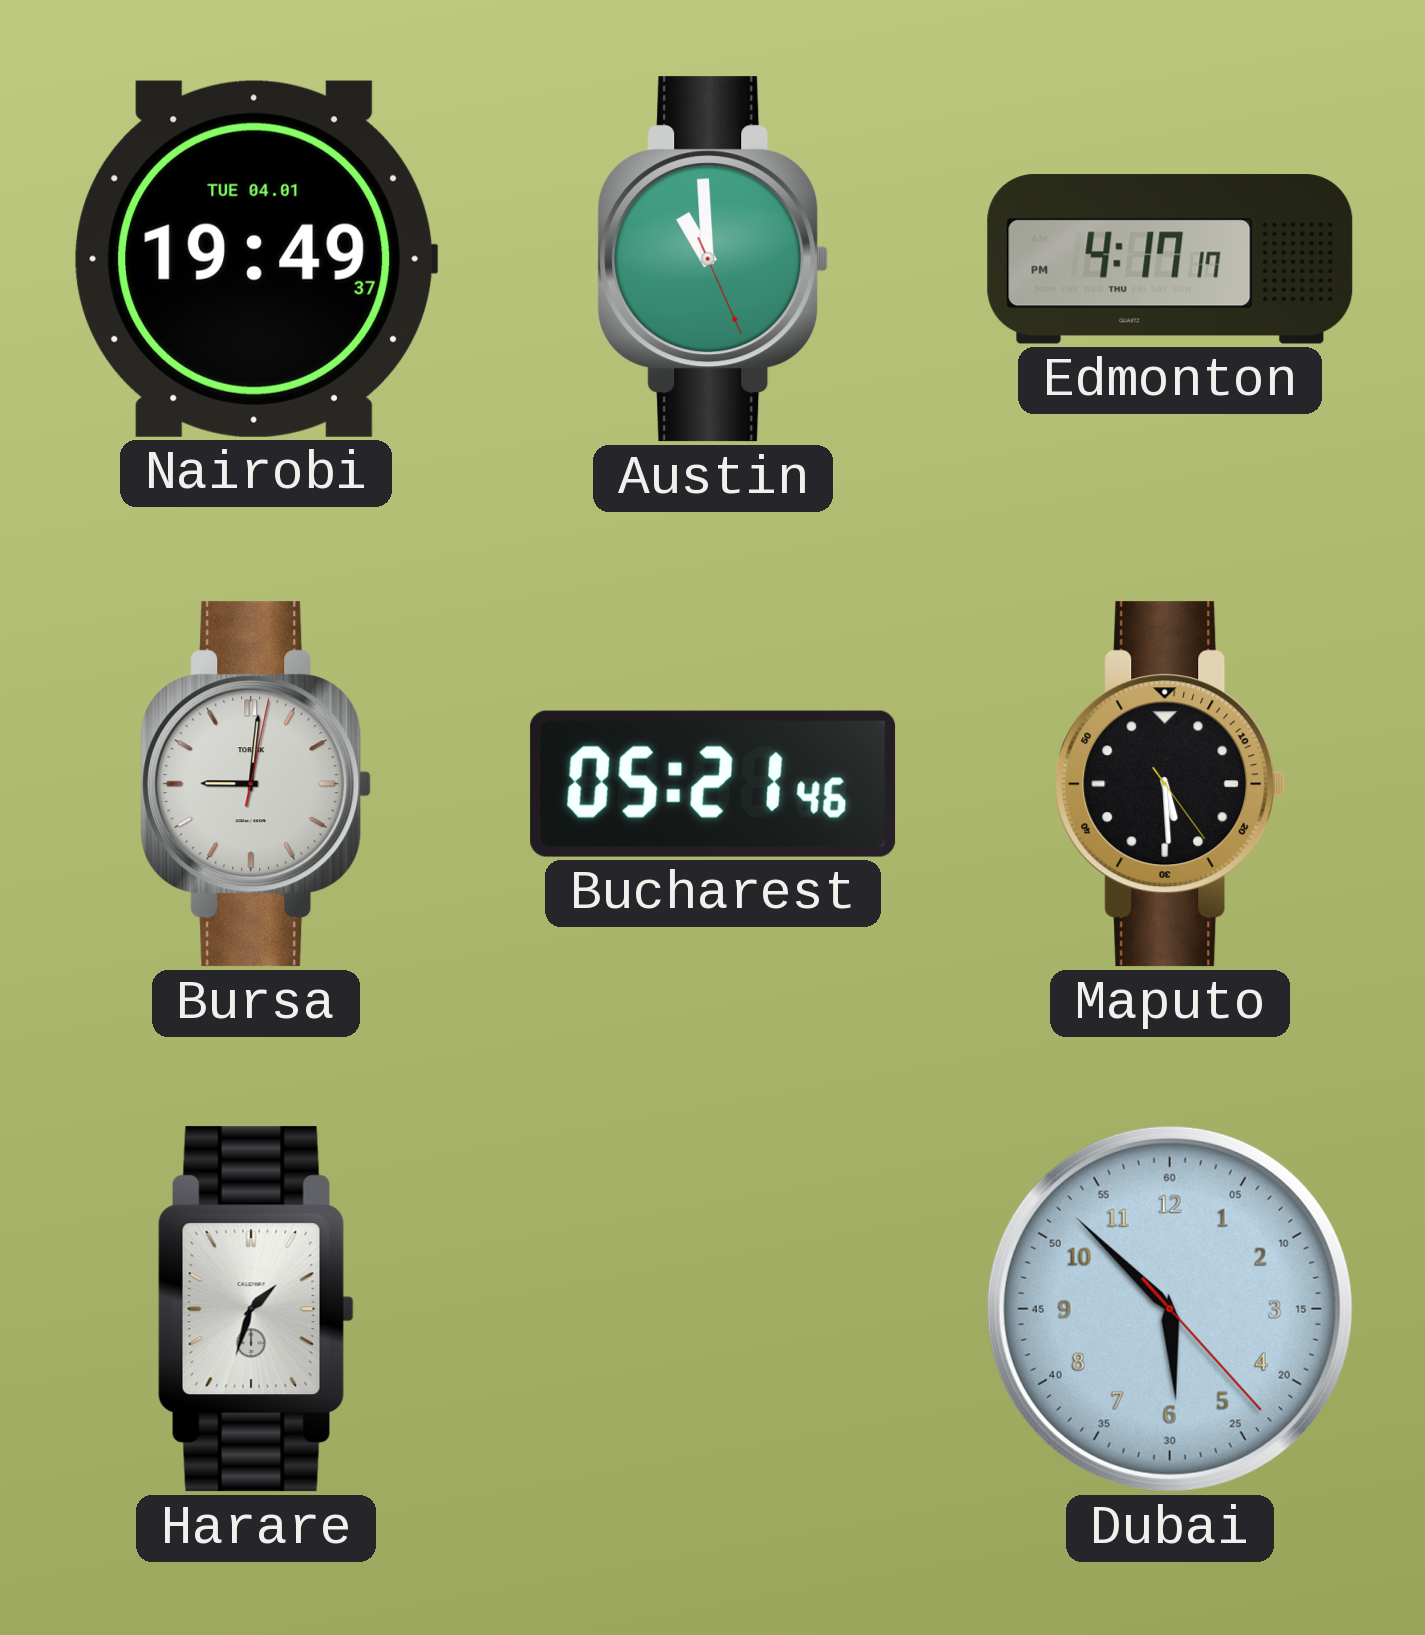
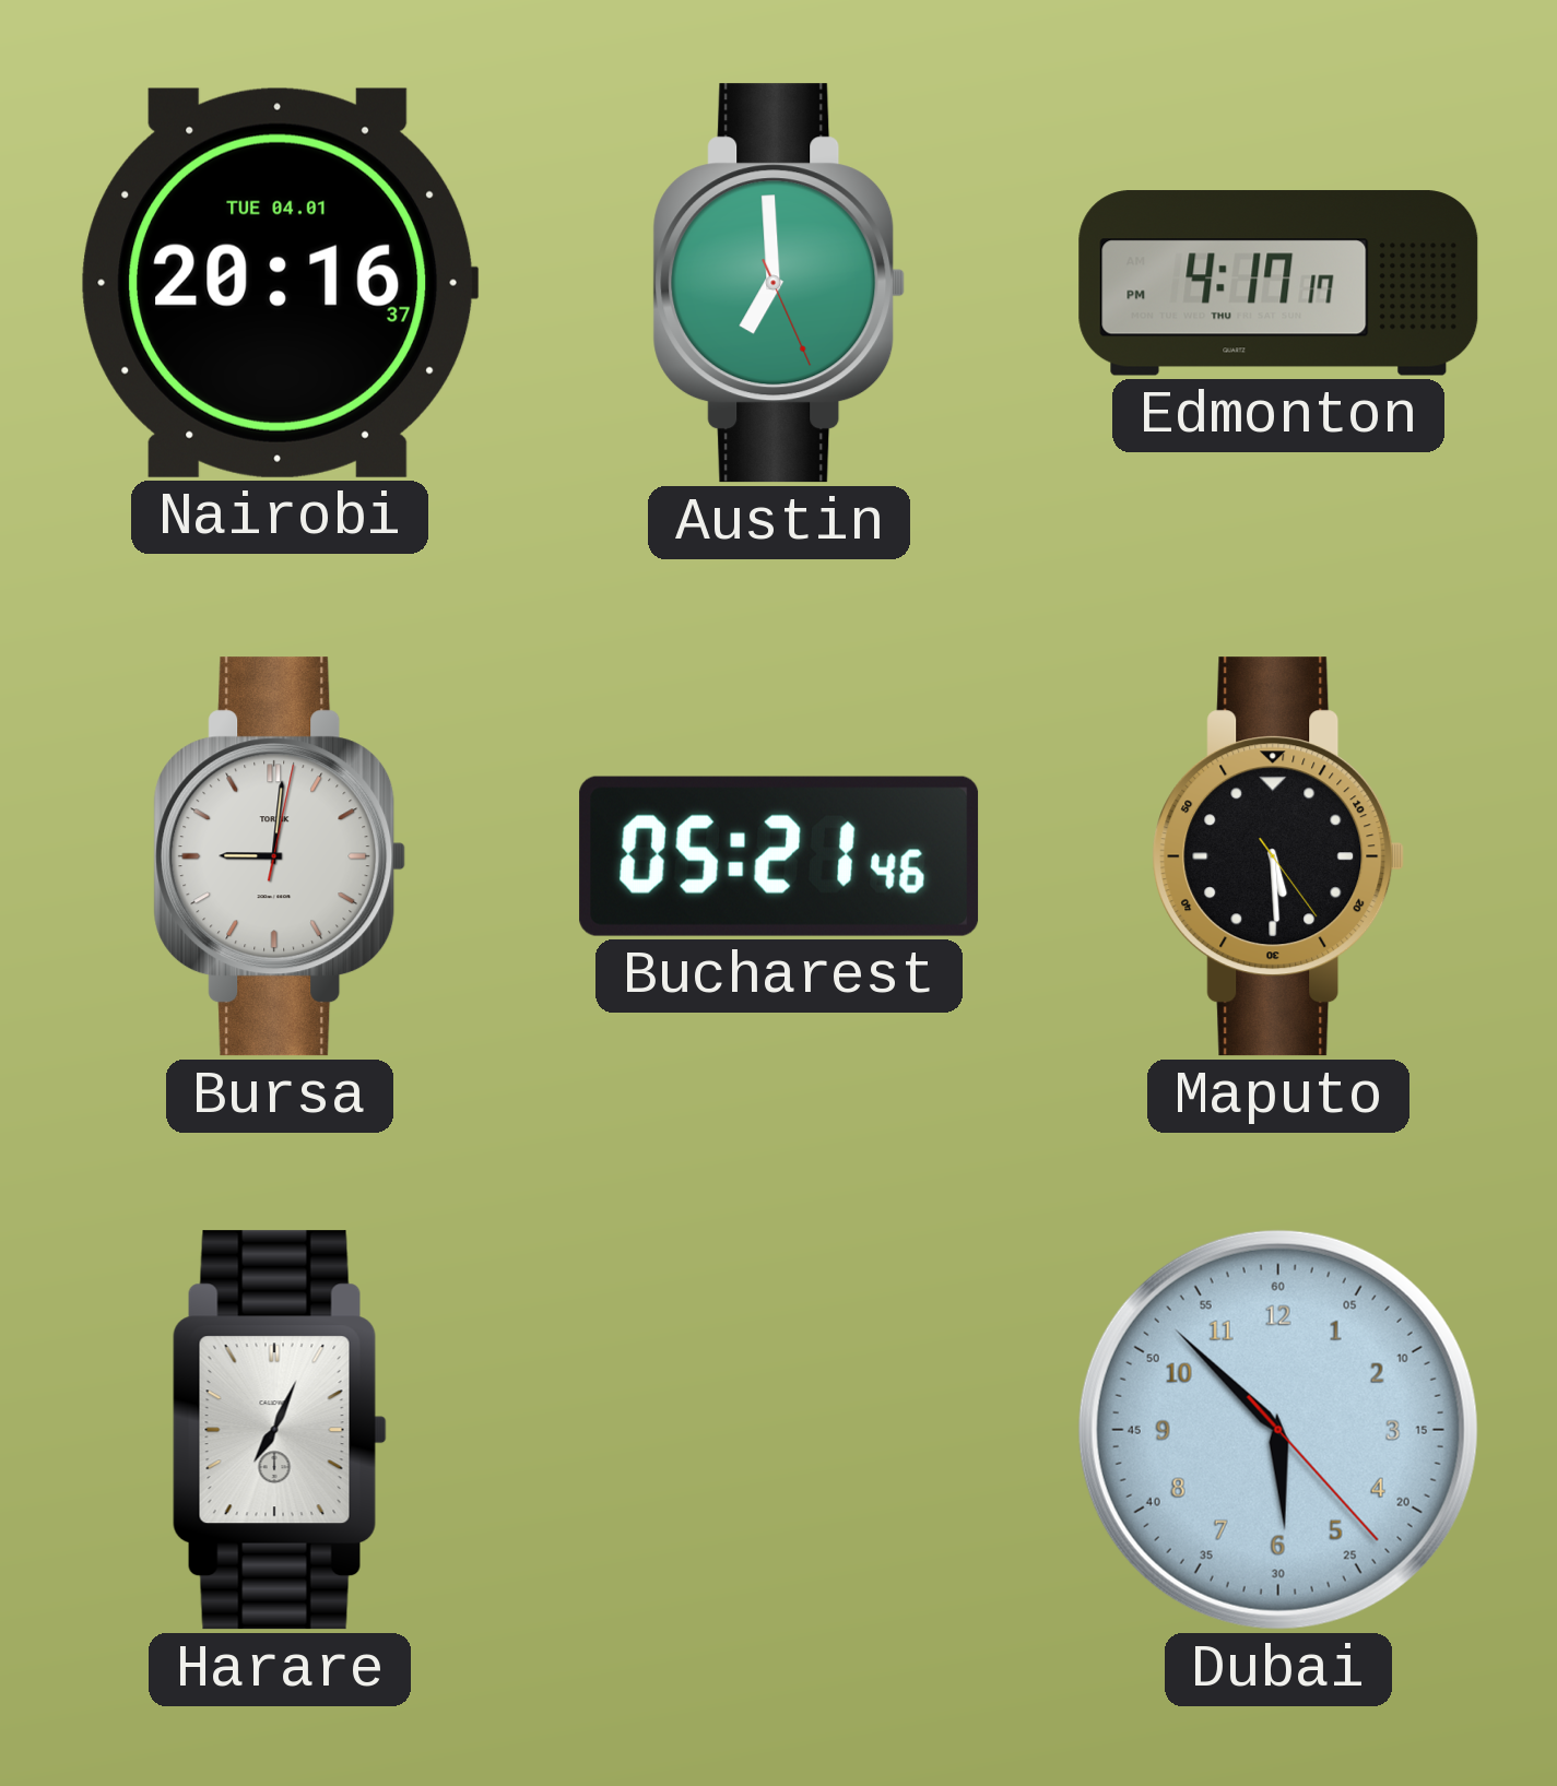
Nairobi: 19:49 -> 20:16
Austin: 10:59 -> 6:59
Harare: 1:33 -> 7:04
